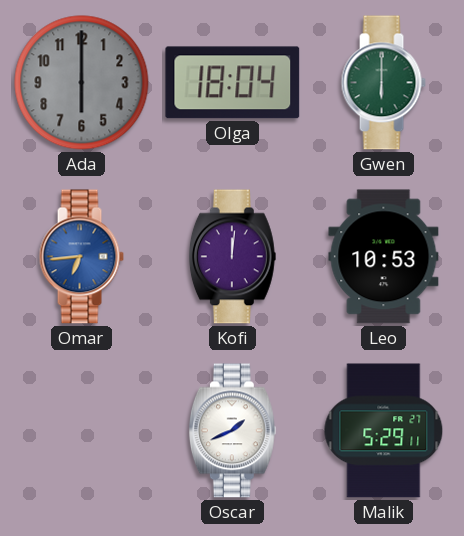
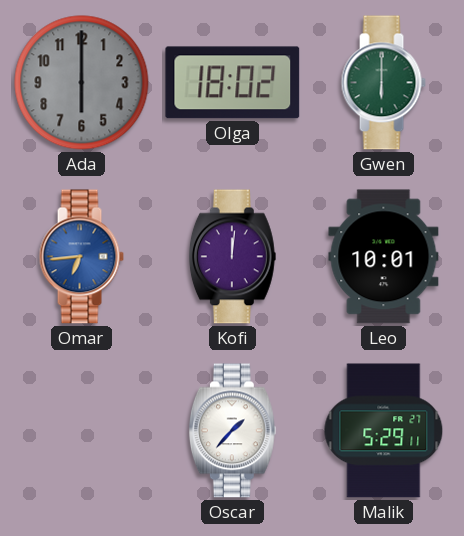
Olga: 18:04 -> 18:02
Leo: 10:53 -> 10:01
Oscar: 1:41 -> 1:37
